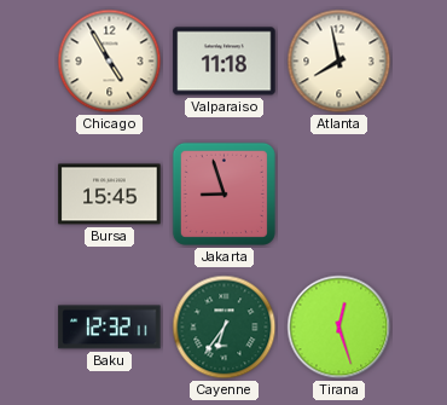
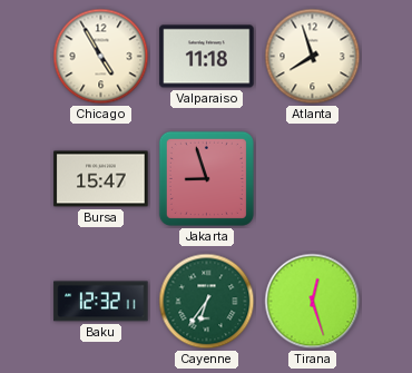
Atlanta: 7:58 -> 7:57
Bursa: 15:45 -> 15:47
